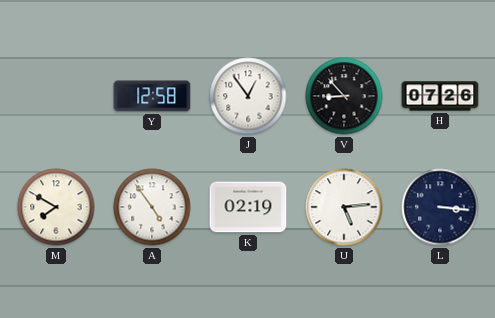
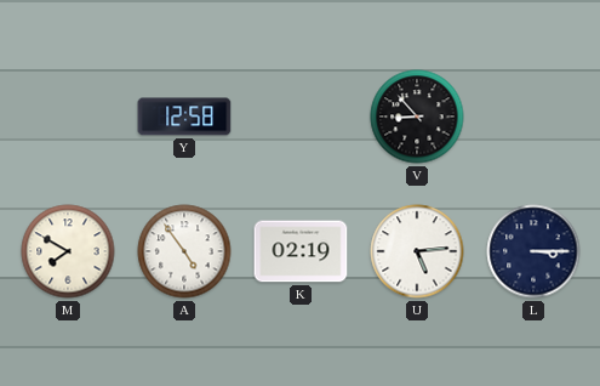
J: 12:54 -> none
H: 07:26 -> none
L: 3:16 -> 3:15
